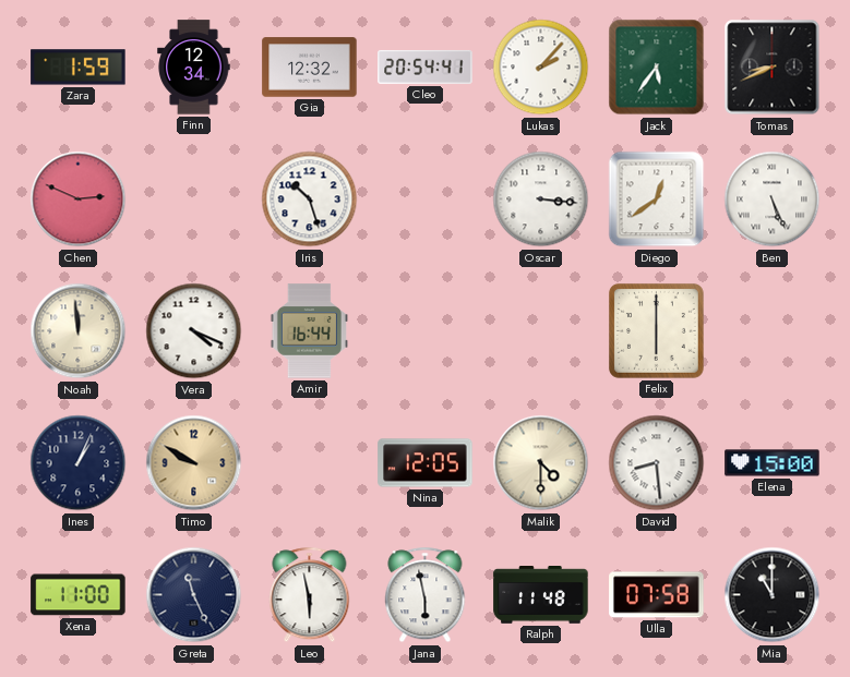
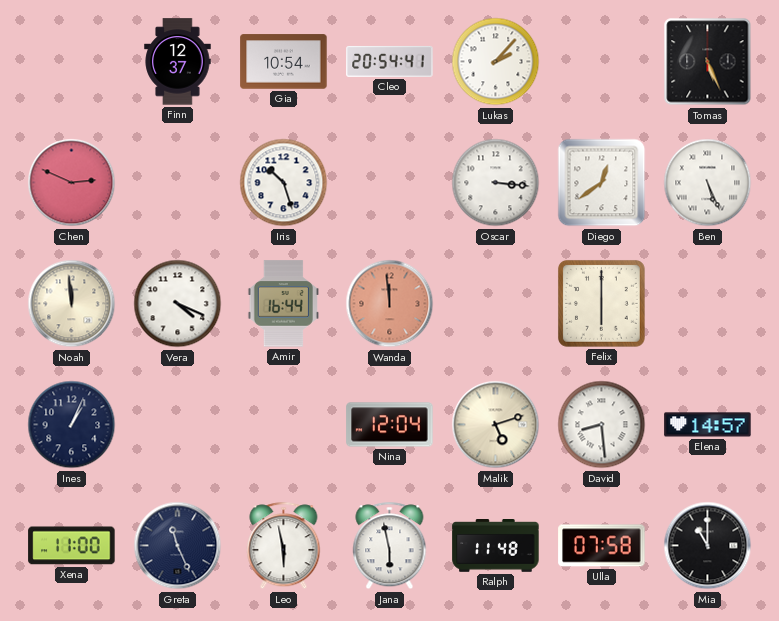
Zara: 1:59 -> none
Finn: 12:34 -> 12:37
Gia: 12:32 -> 10:54
Jack: 5:36 -> none
Tomas: 8:41 -> 5:26
Wanda: none -> 11:59
Timo: 9:50 -> none
Nina: 12:05 -> 12:04
Malik: 4:30 -> 5:12
Elena: 15:00 -> 14:57
